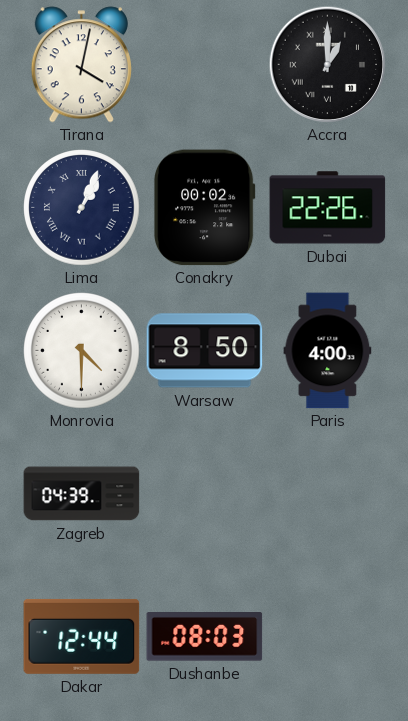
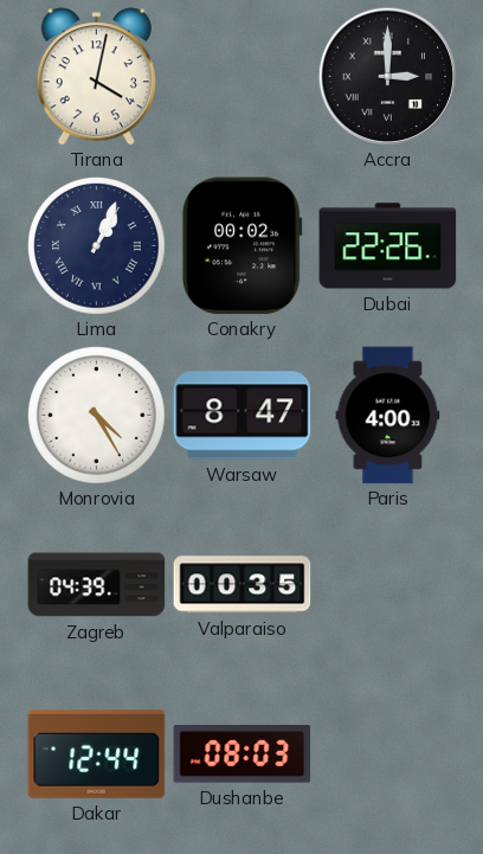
Accra: 1:00 -> 3:00
Monrovia: 4:30 -> 4:25
Warsaw: 8:50 -> 8:47
Valparaiso: none -> 00:35
